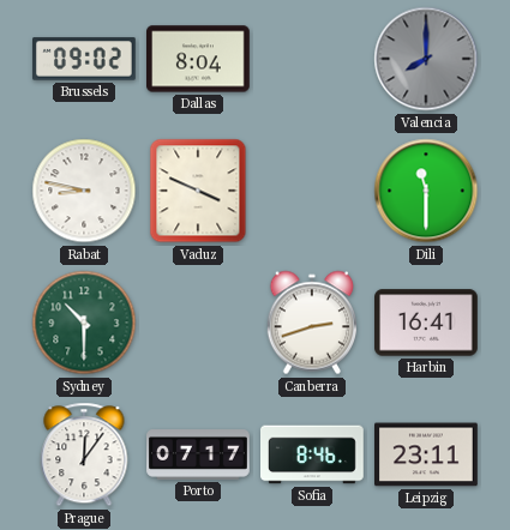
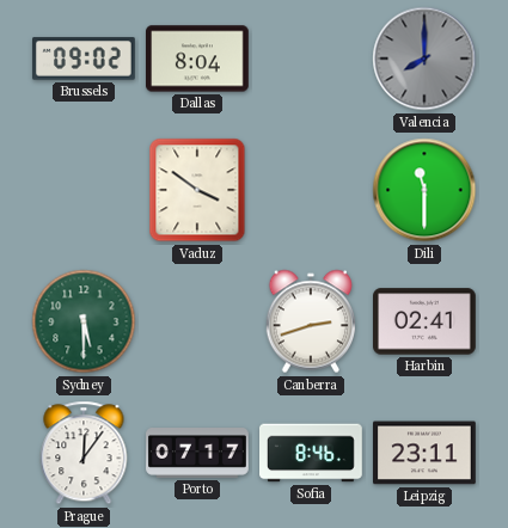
Rabat: 8:47 -> none
Vaduz: 3:49 -> 3:51
Sydney: 10:30 -> 5:30
Harbin: 16:41 -> 02:41
